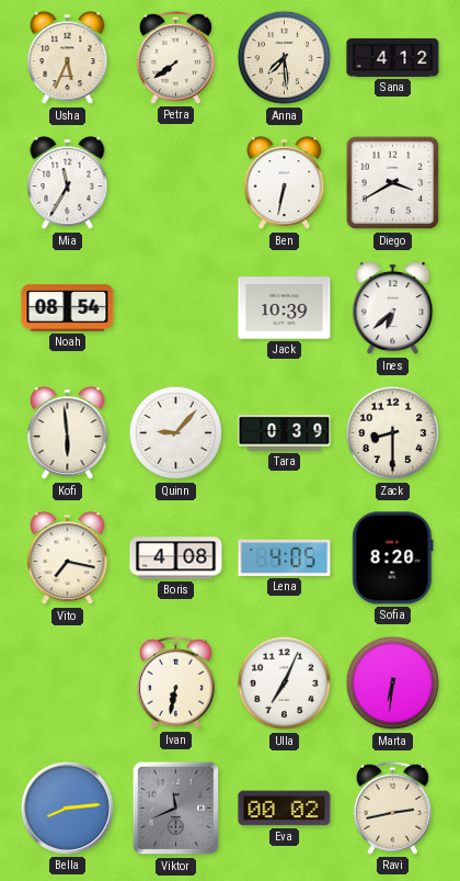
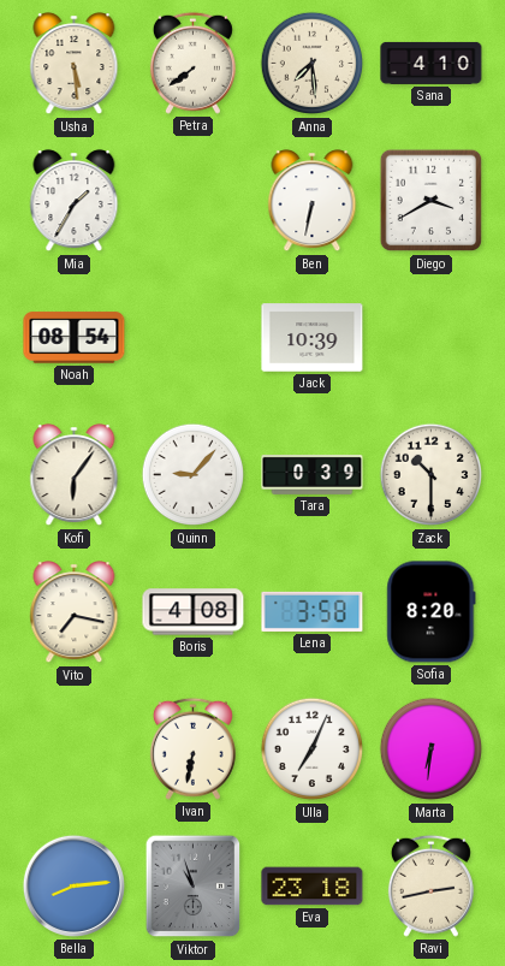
Usha: 5:34 -> 5:29
Sana: 4:12 -> 4:10
Mia: 11:35 -> 1:35
Ines: 6:38 -> none
Kofi: 5:59 -> 6:06
Zack: 8:30 -> 10:30
Lena: 4:05 -> 3:58
Viktor: 11:41 -> 10:57
Eva: 00:02 -> 23:18
